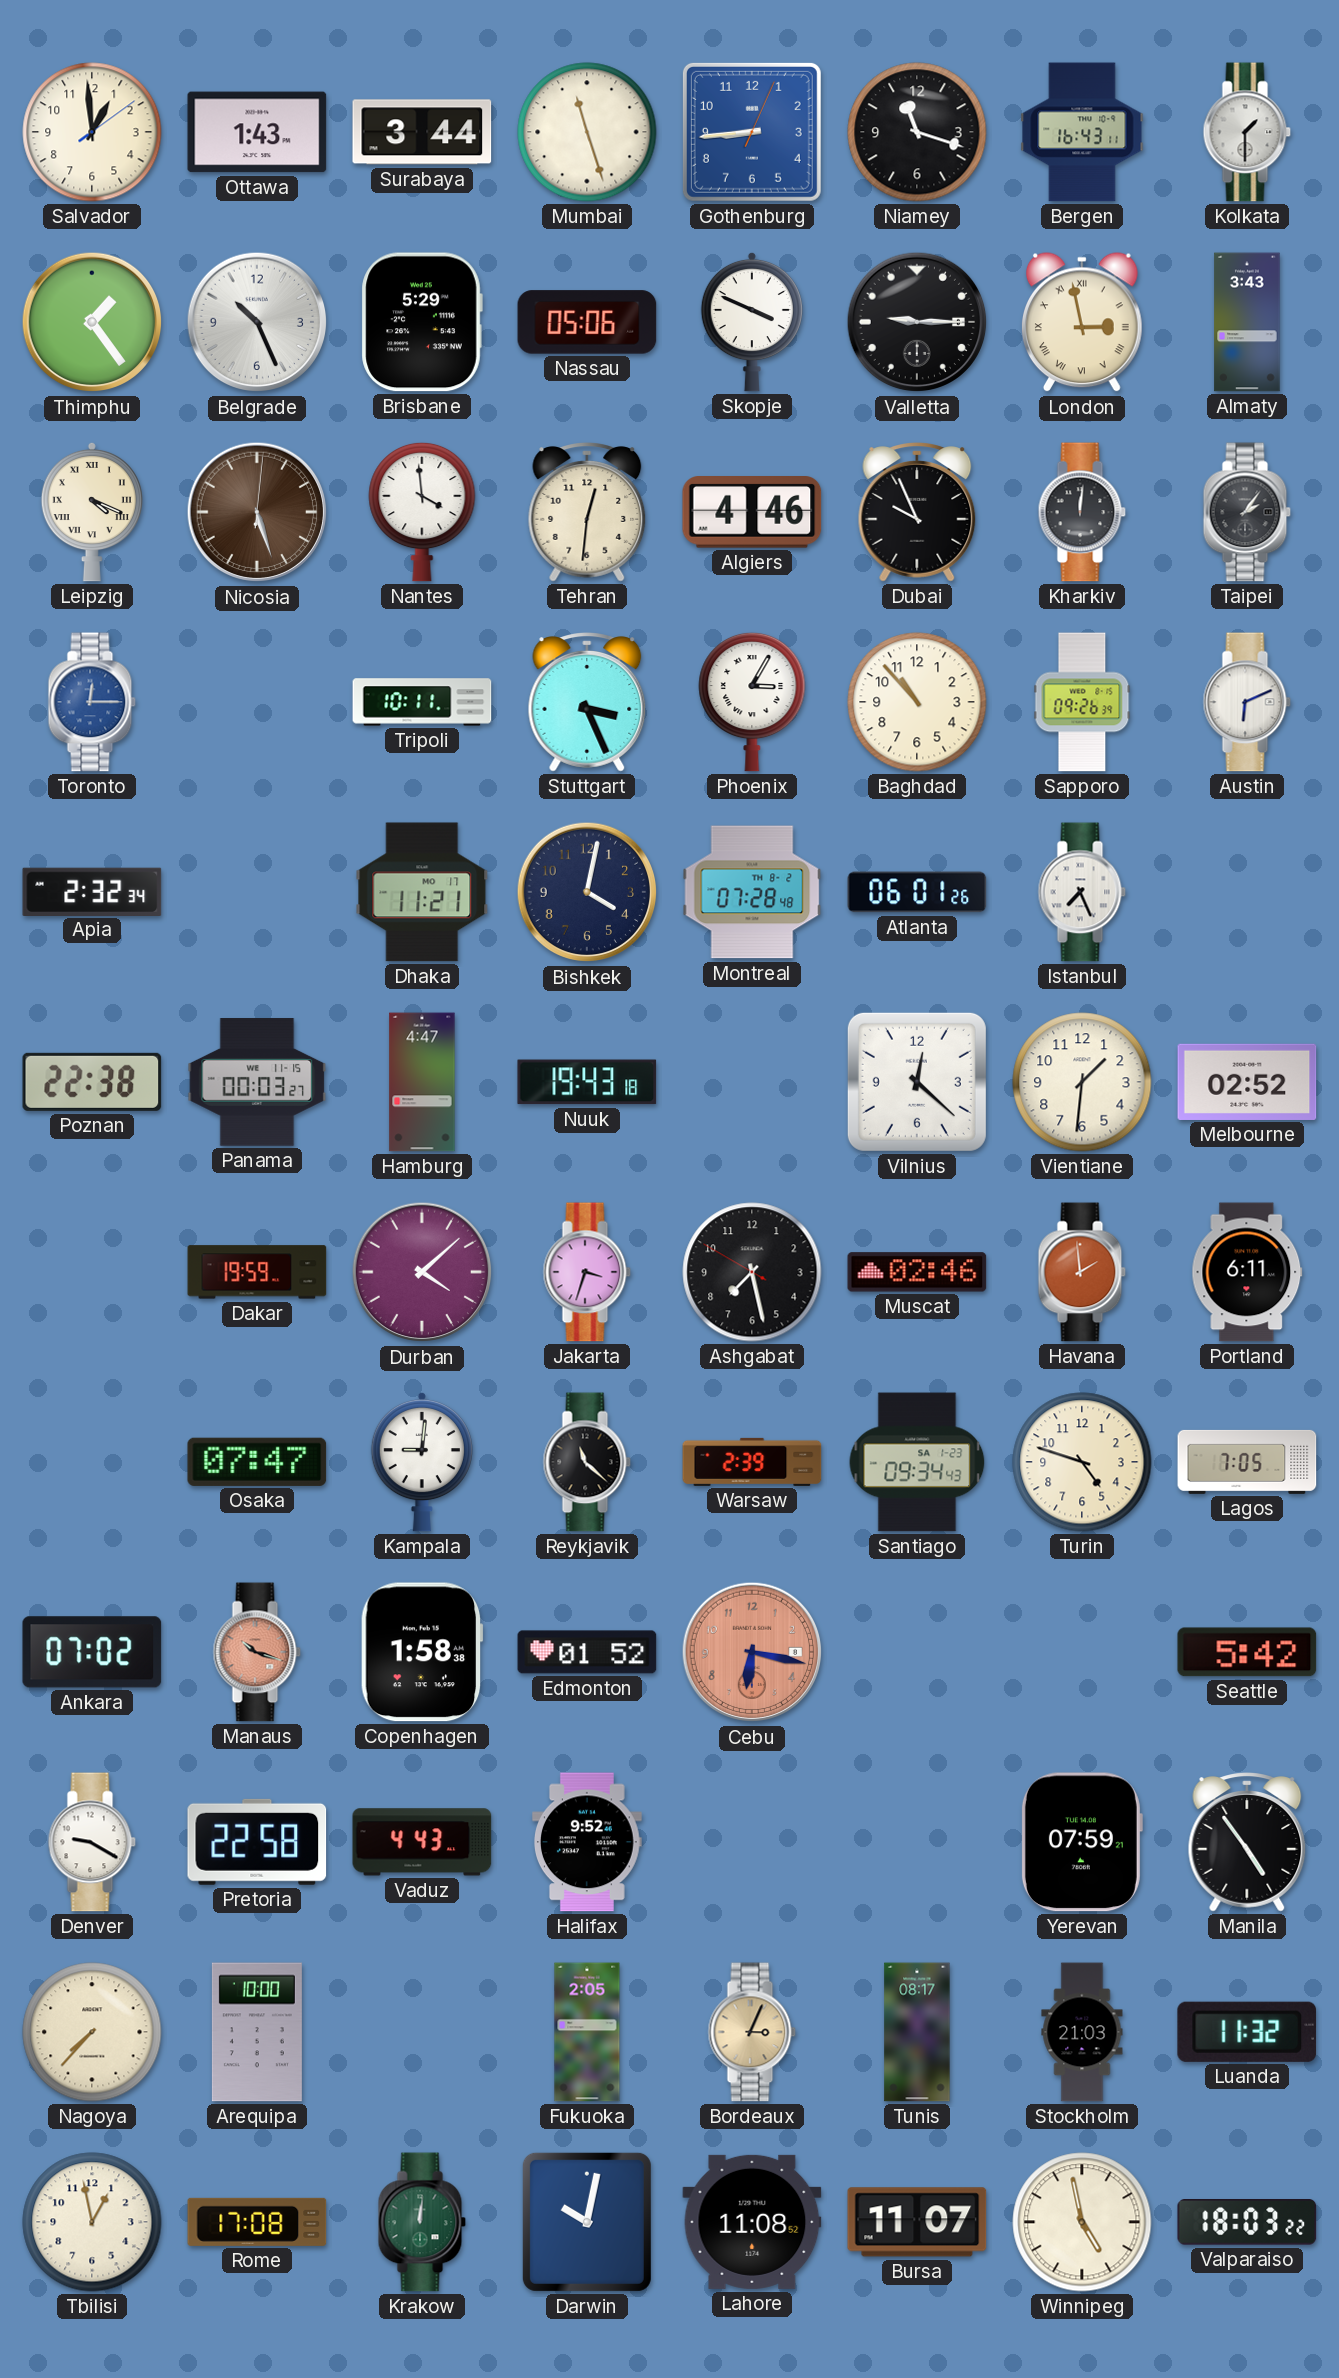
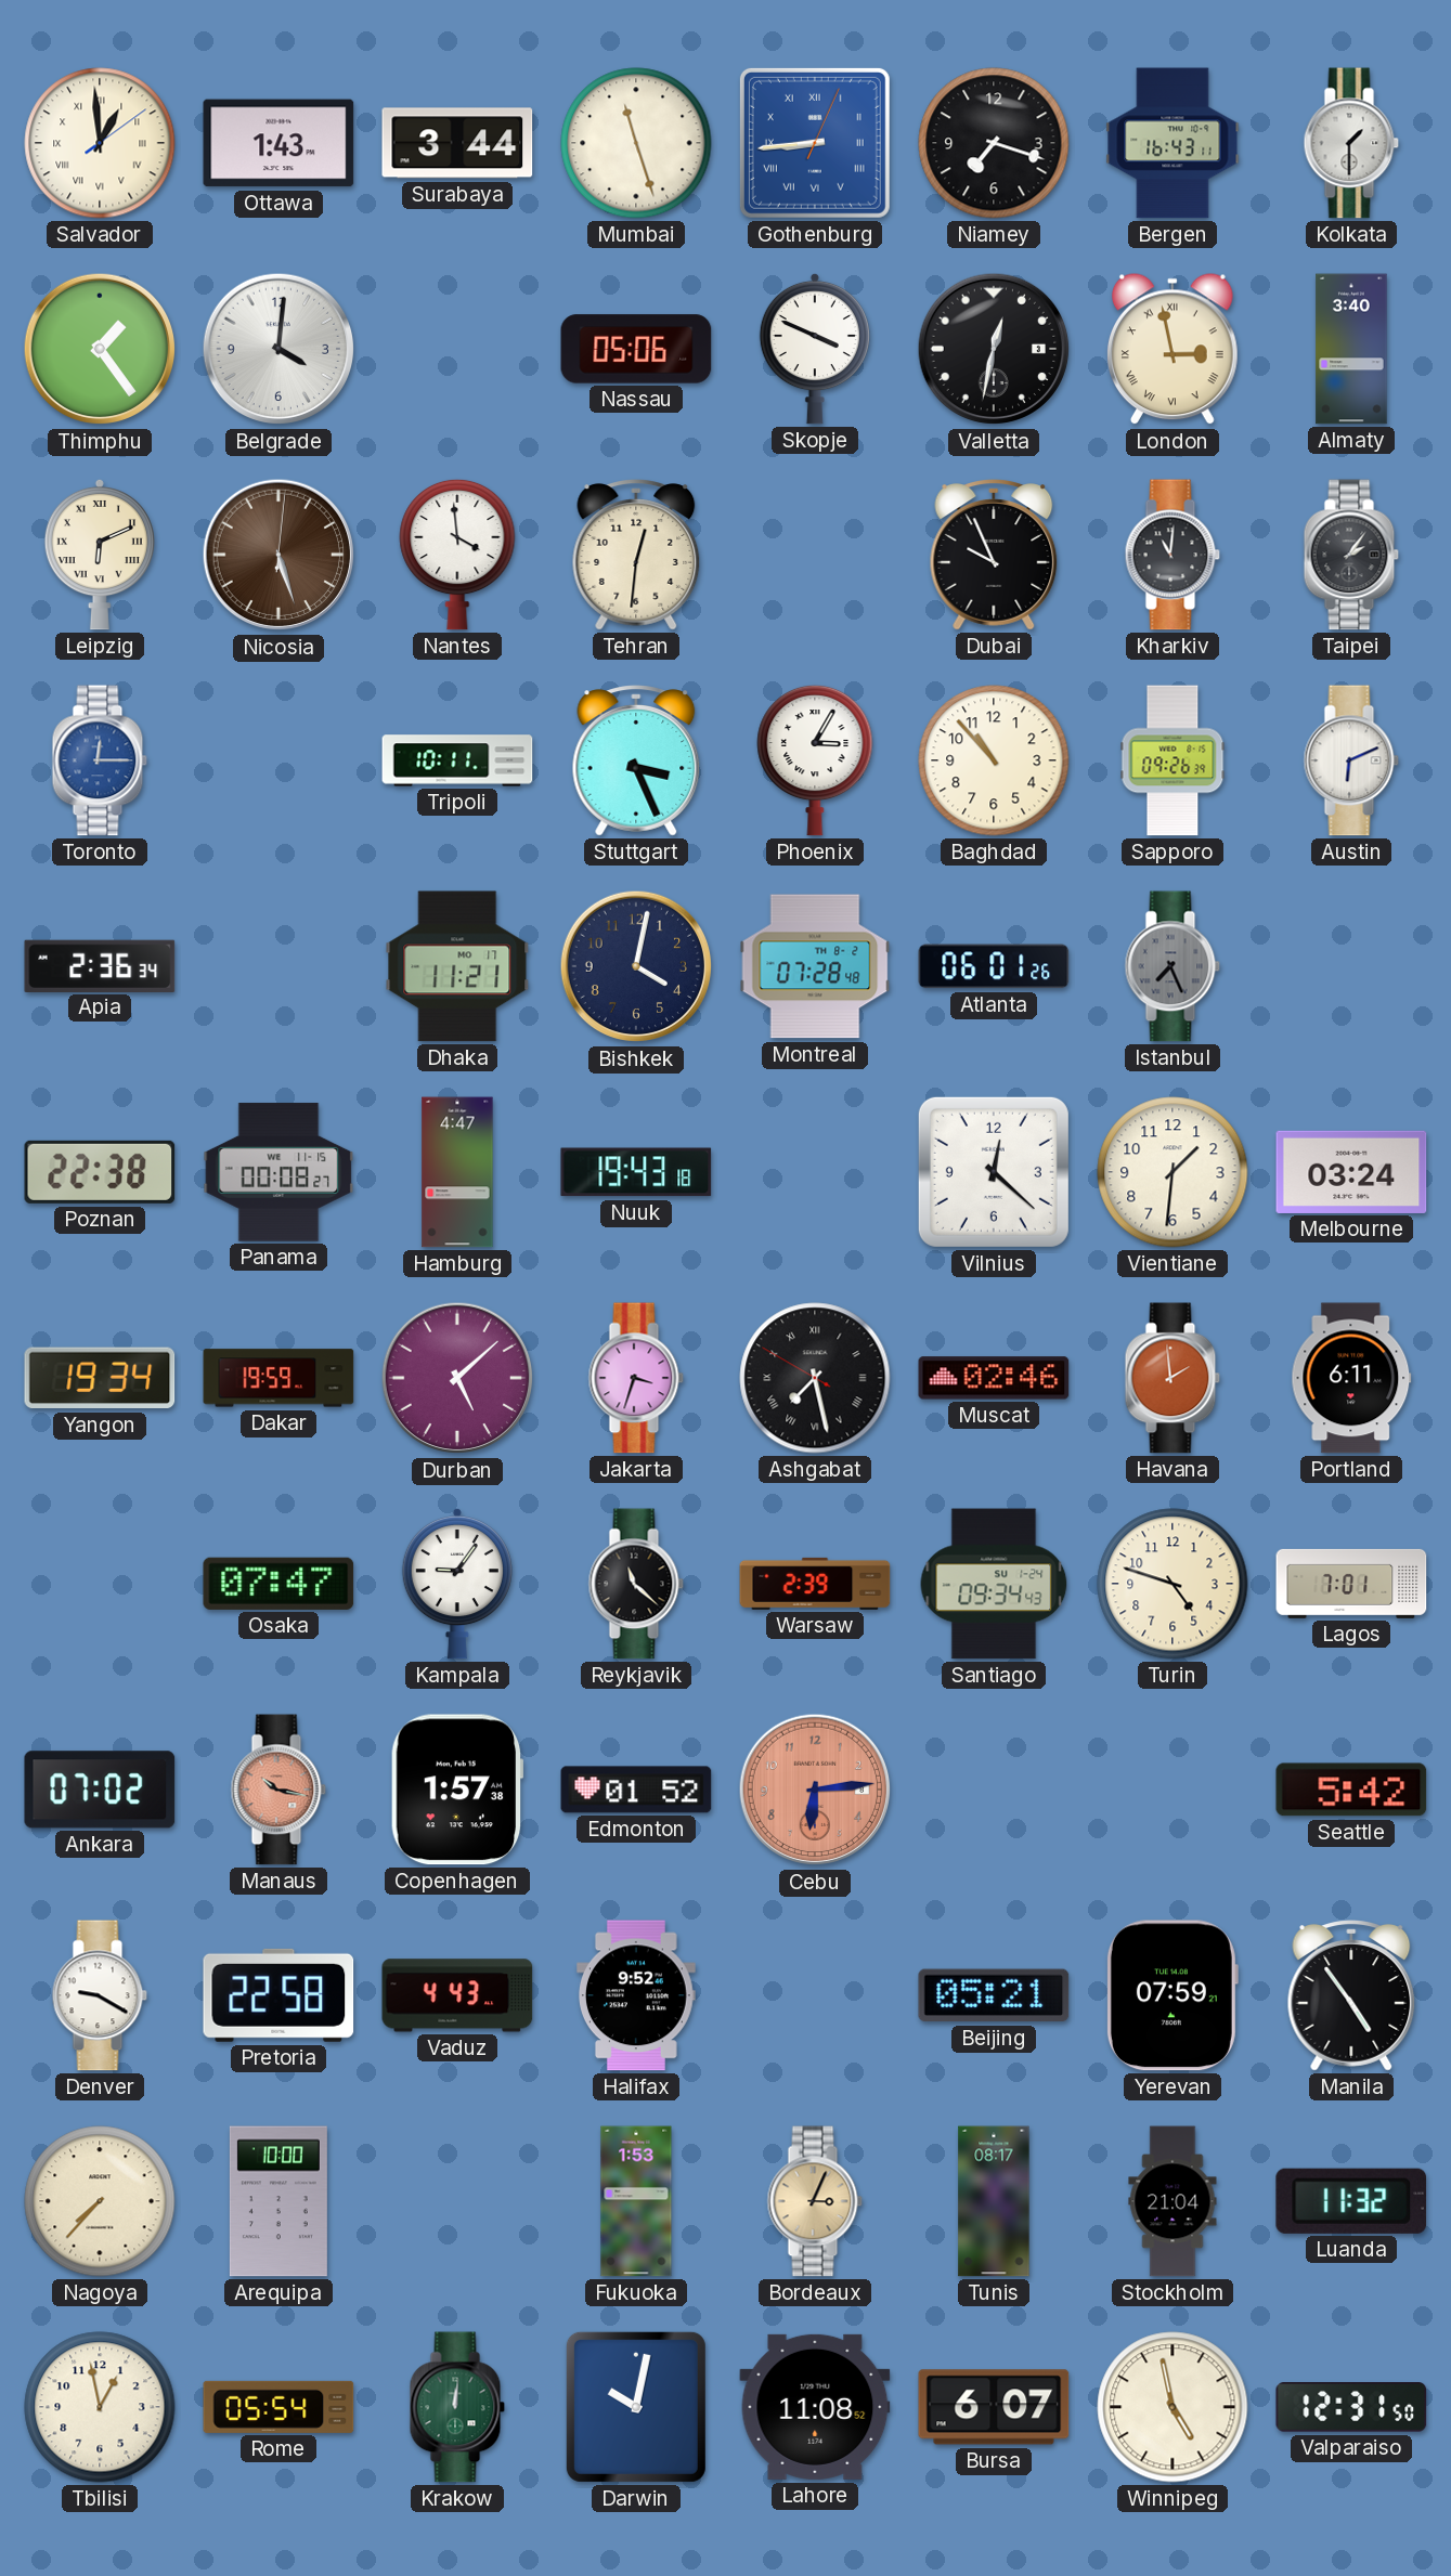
Salvador numerals: Arabic -> Roman
Gothenburg numerals: Arabic -> Roman
Niamey: 11:18 -> 7:18
Belgrade: 10:26 -> 4:01
Brisbane: 5:29 -> none
Valletta: 9:15 -> 12:32
Almaty: 3:43 -> 3:40
Leipzig: 4:19 -> 6:11
Algiers: 4:46 -> none
Kharkiv: 12:01 -> 11:01
Apia: 2:32 -> 2:36
Istanbul dial: white -> grey
Panama: 00:03 -> 00:08
Melbourne: 02:52 -> 03:24
Yangon: none -> 19:34
Durban: 4:08 -> 5:08
Ashgabat numerals: Arabic -> Roman
Kampala: 9:01 -> 9:06
Santiago date: SA 1-23 -> SU 1-24
Lagos: 7:05 -> 7:01
Manaus: 10:18 -> 10:17
Copenhagen: 1:58 -> 1:57
Cebu: 6:17 -> 6:14
Beijing: none -> 05:21
Fukuoka: 2:05 -> 1:53
Stockholm: 21:03 -> 21:04
Rome: 17:08 -> 05:54
Bursa: 11:07 -> 6:07
Valparaiso: 18:03 -> 12:31
